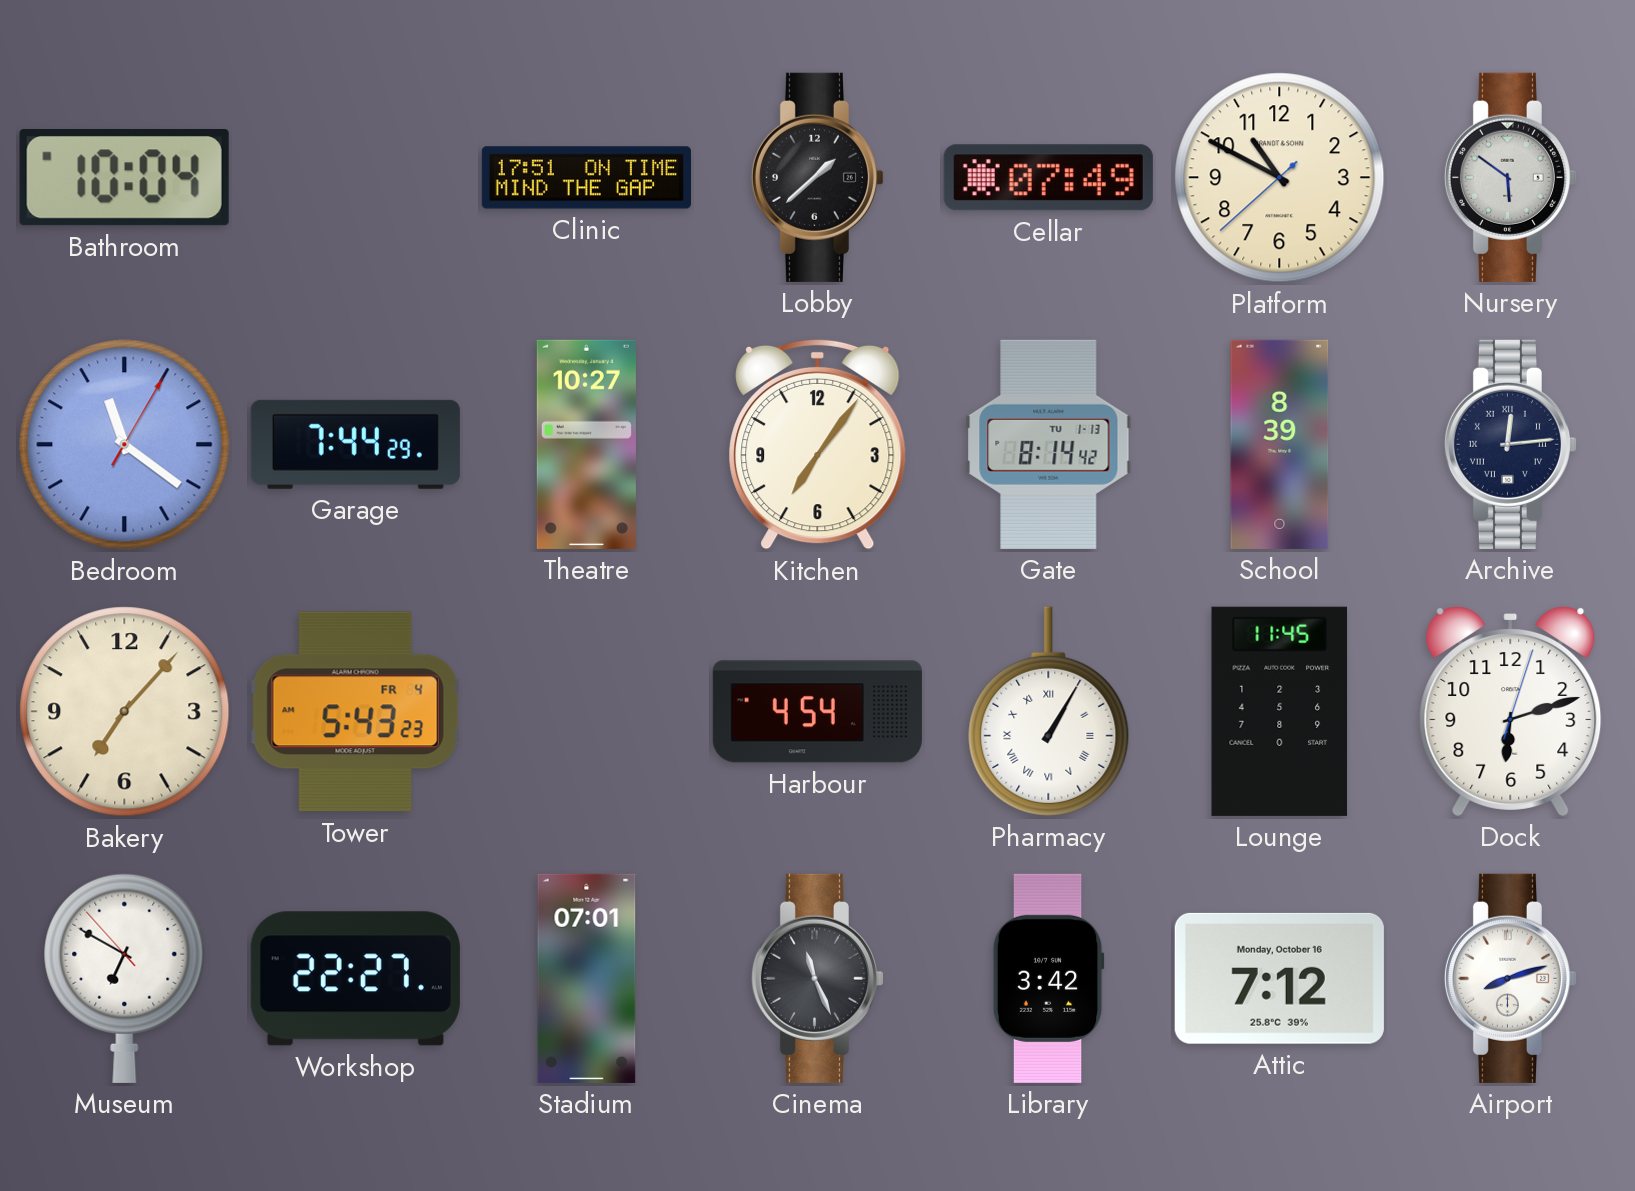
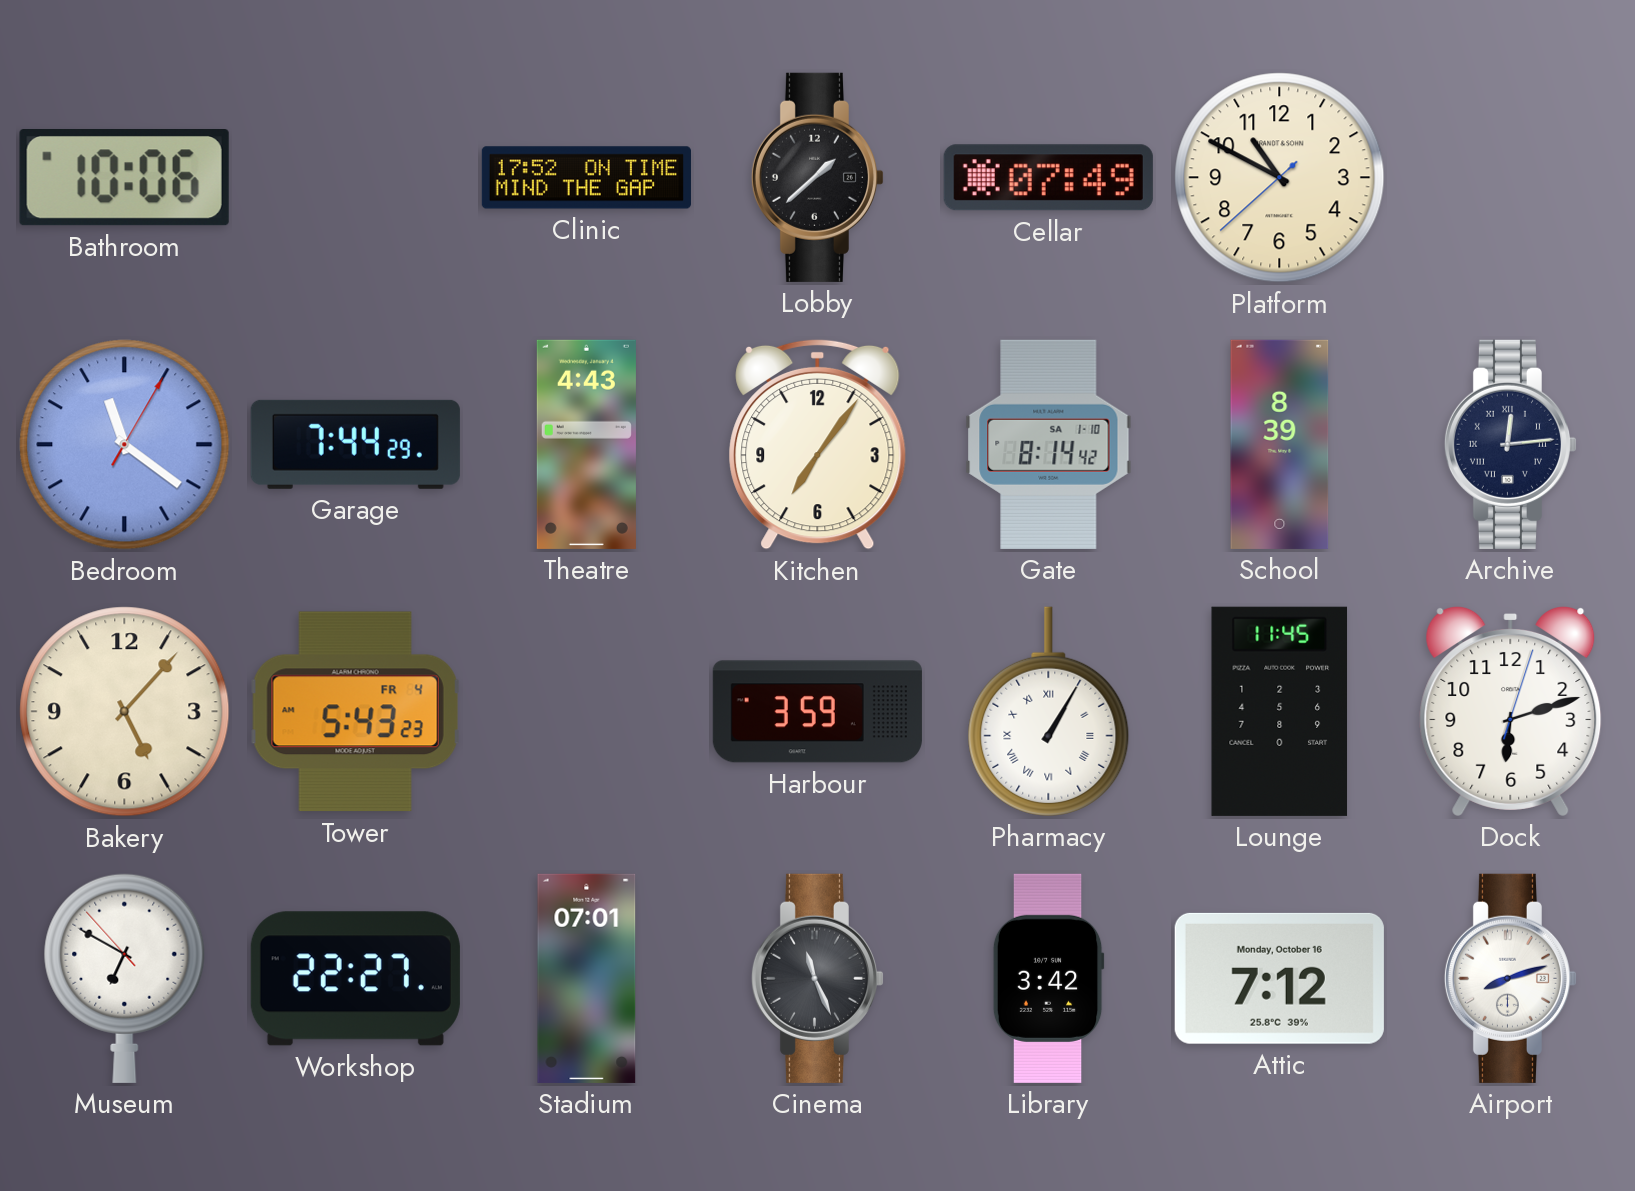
Bathroom: 10:04 -> 10:06
Clinic: 17:51 -> 17:52
Nursery: 5:51 -> none
Theatre: 10:27 -> 4:43
Gate date: TU 1-13 -> SA 1-10
Bakery: 7:07 -> 5:07
Harbour: 4:54 -> 3:59
